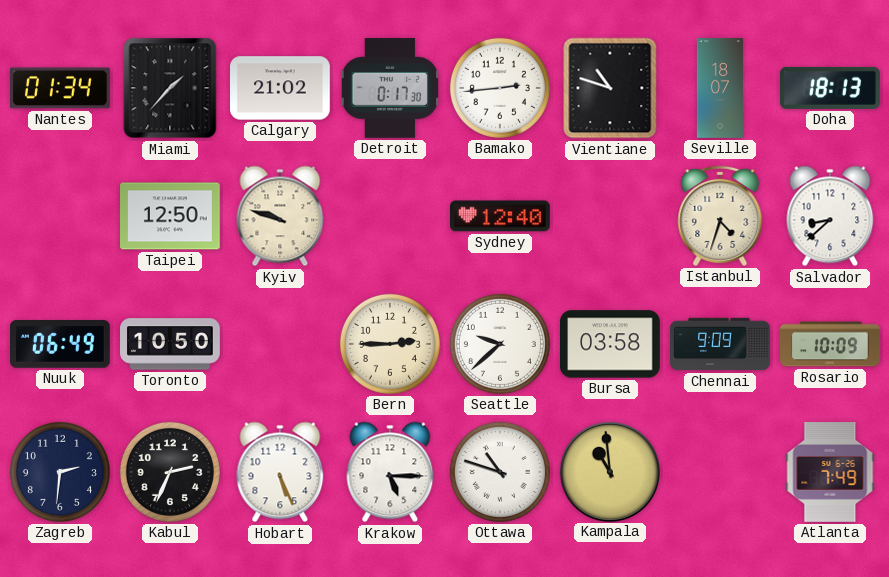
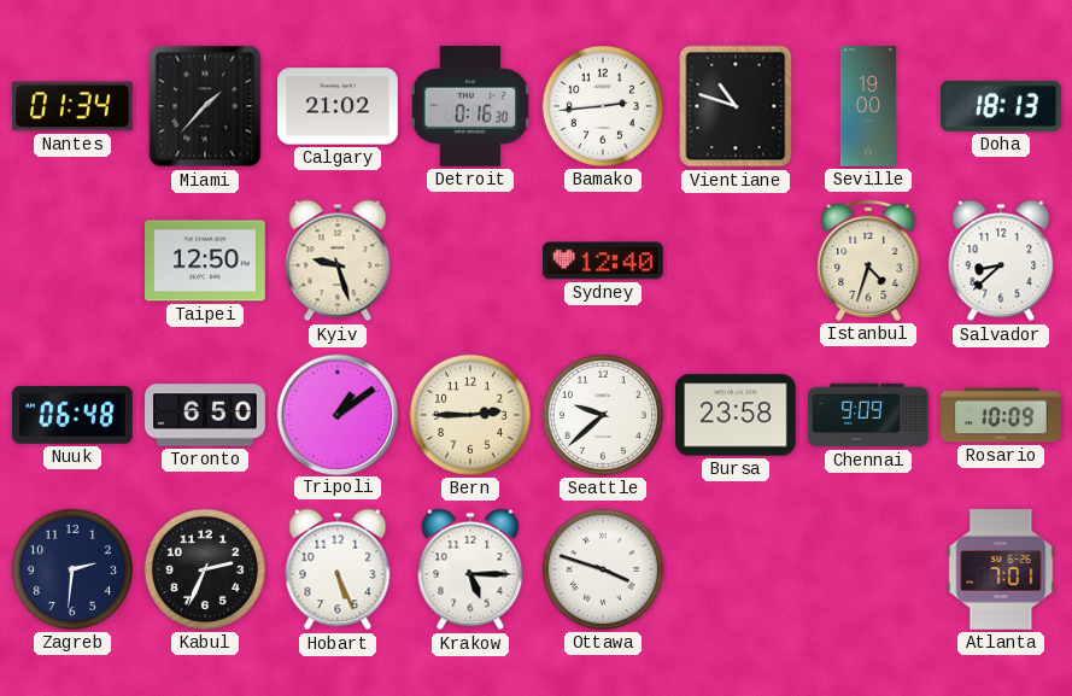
Detroit: 0:17 -> 0:16
Seville: 18:07 -> 19:00
Kyiv: 9:48 -> 9:27
Nuuk: 06:49 -> 06:48
Toronto: 10:50 -> 6:50
Tripoli: none -> 1:09
Bursa: 03:58 -> 23:58
Ottawa: 10:48 -> 3:48
Kampala: 10:59 -> none
Atlanta: 7:49 -> 7:01
